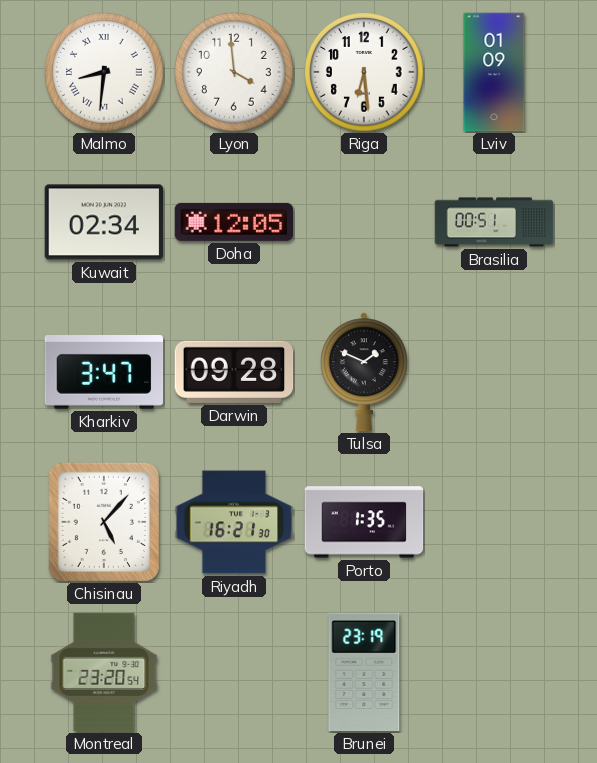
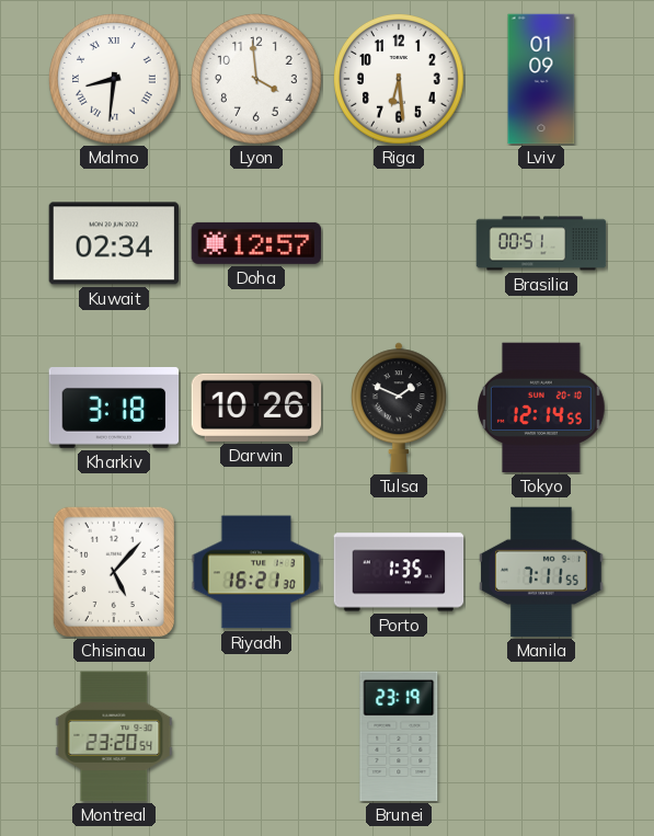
Doha: 12:05 -> 12:57
Kharkiv: 3:47 -> 3:18
Darwin: 09:28 -> 10:26
Tokyo: none -> 12:14
Manila: none -> 7:11
